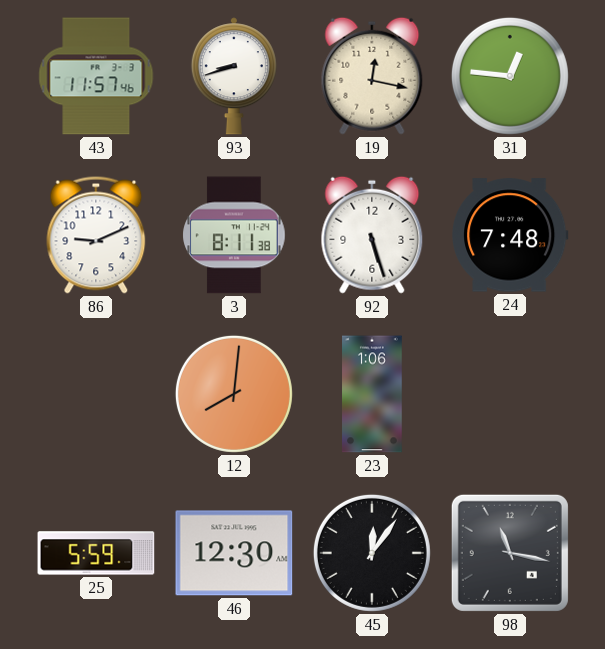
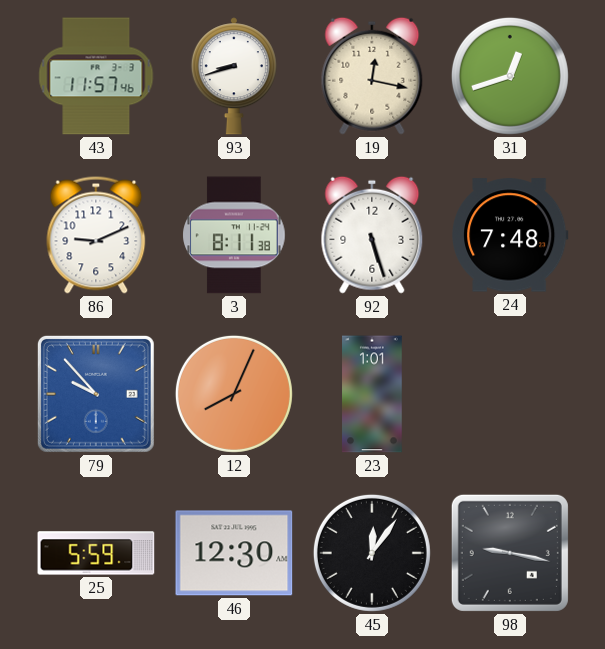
31: 12:46 -> 12:42
79: none -> 9:53
12: 8:01 -> 8:04
23: 1:06 -> 1:01
98: 11:17 -> 9:17
